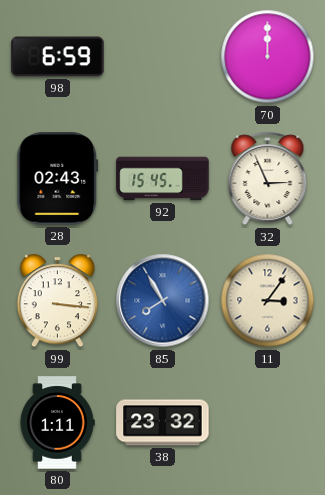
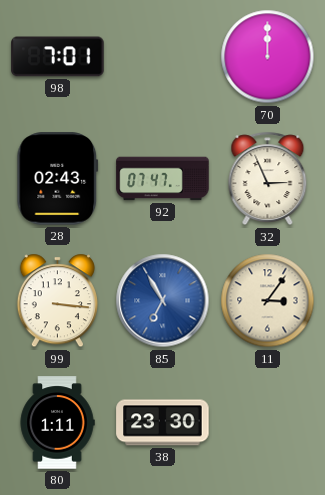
98: 6:59 -> 7:01
92: 15:45 -> 07:47
85: 7:55 -> 6:55
38: 23:32 -> 23:30
